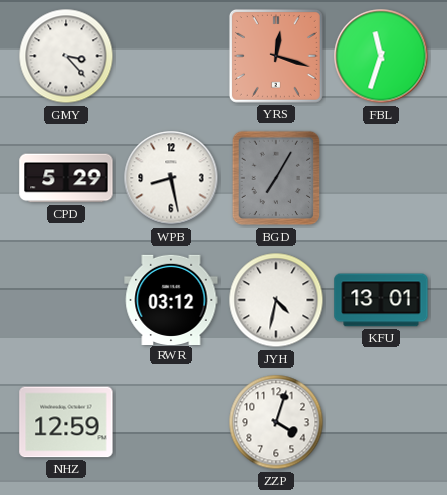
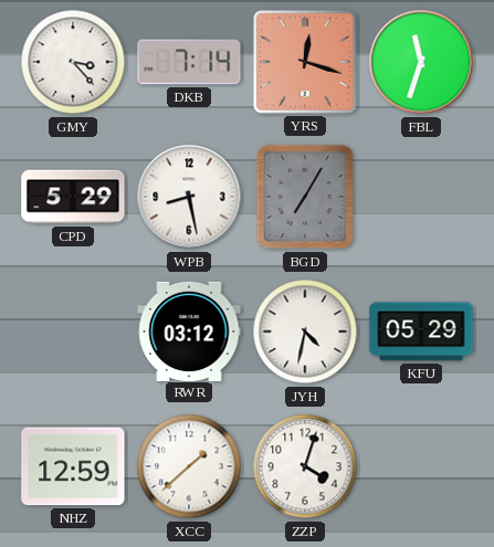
DKB: none -> 7:14
KFU: 13:01 -> 05:29
XCC: none -> 1:38
